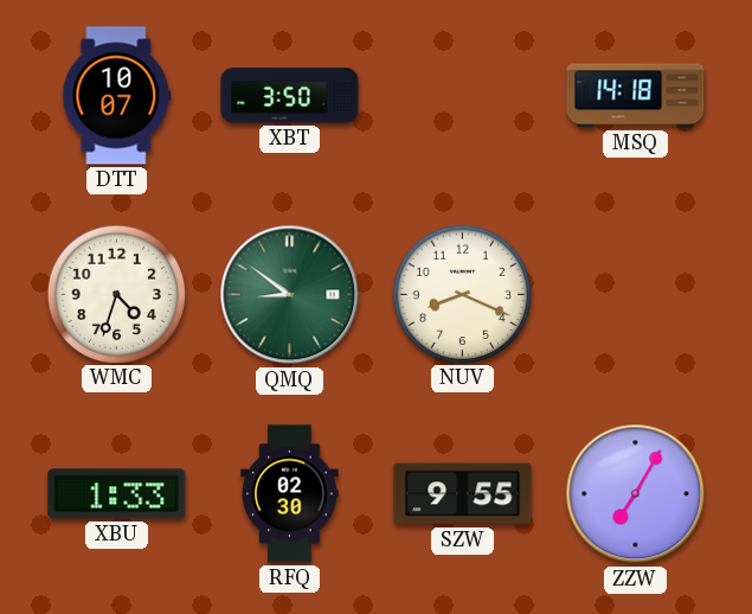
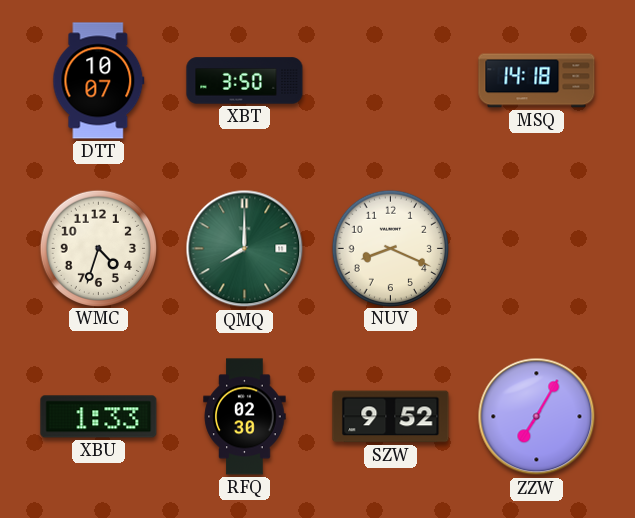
QMQ: 8:51 -> 8:00
SZW: 9:55 -> 9:52
